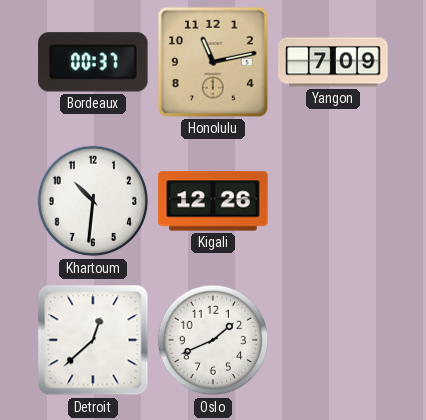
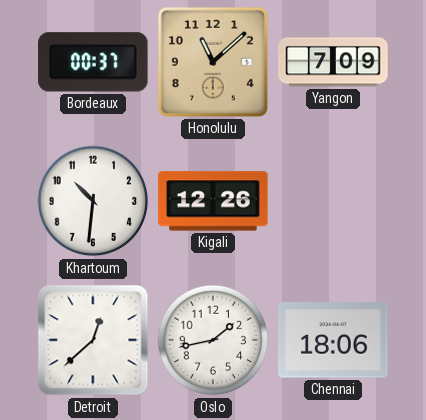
Honolulu: 11:13 -> 11:08
Oslo: 1:41 -> 1:43
Chennai: none -> 18:06
